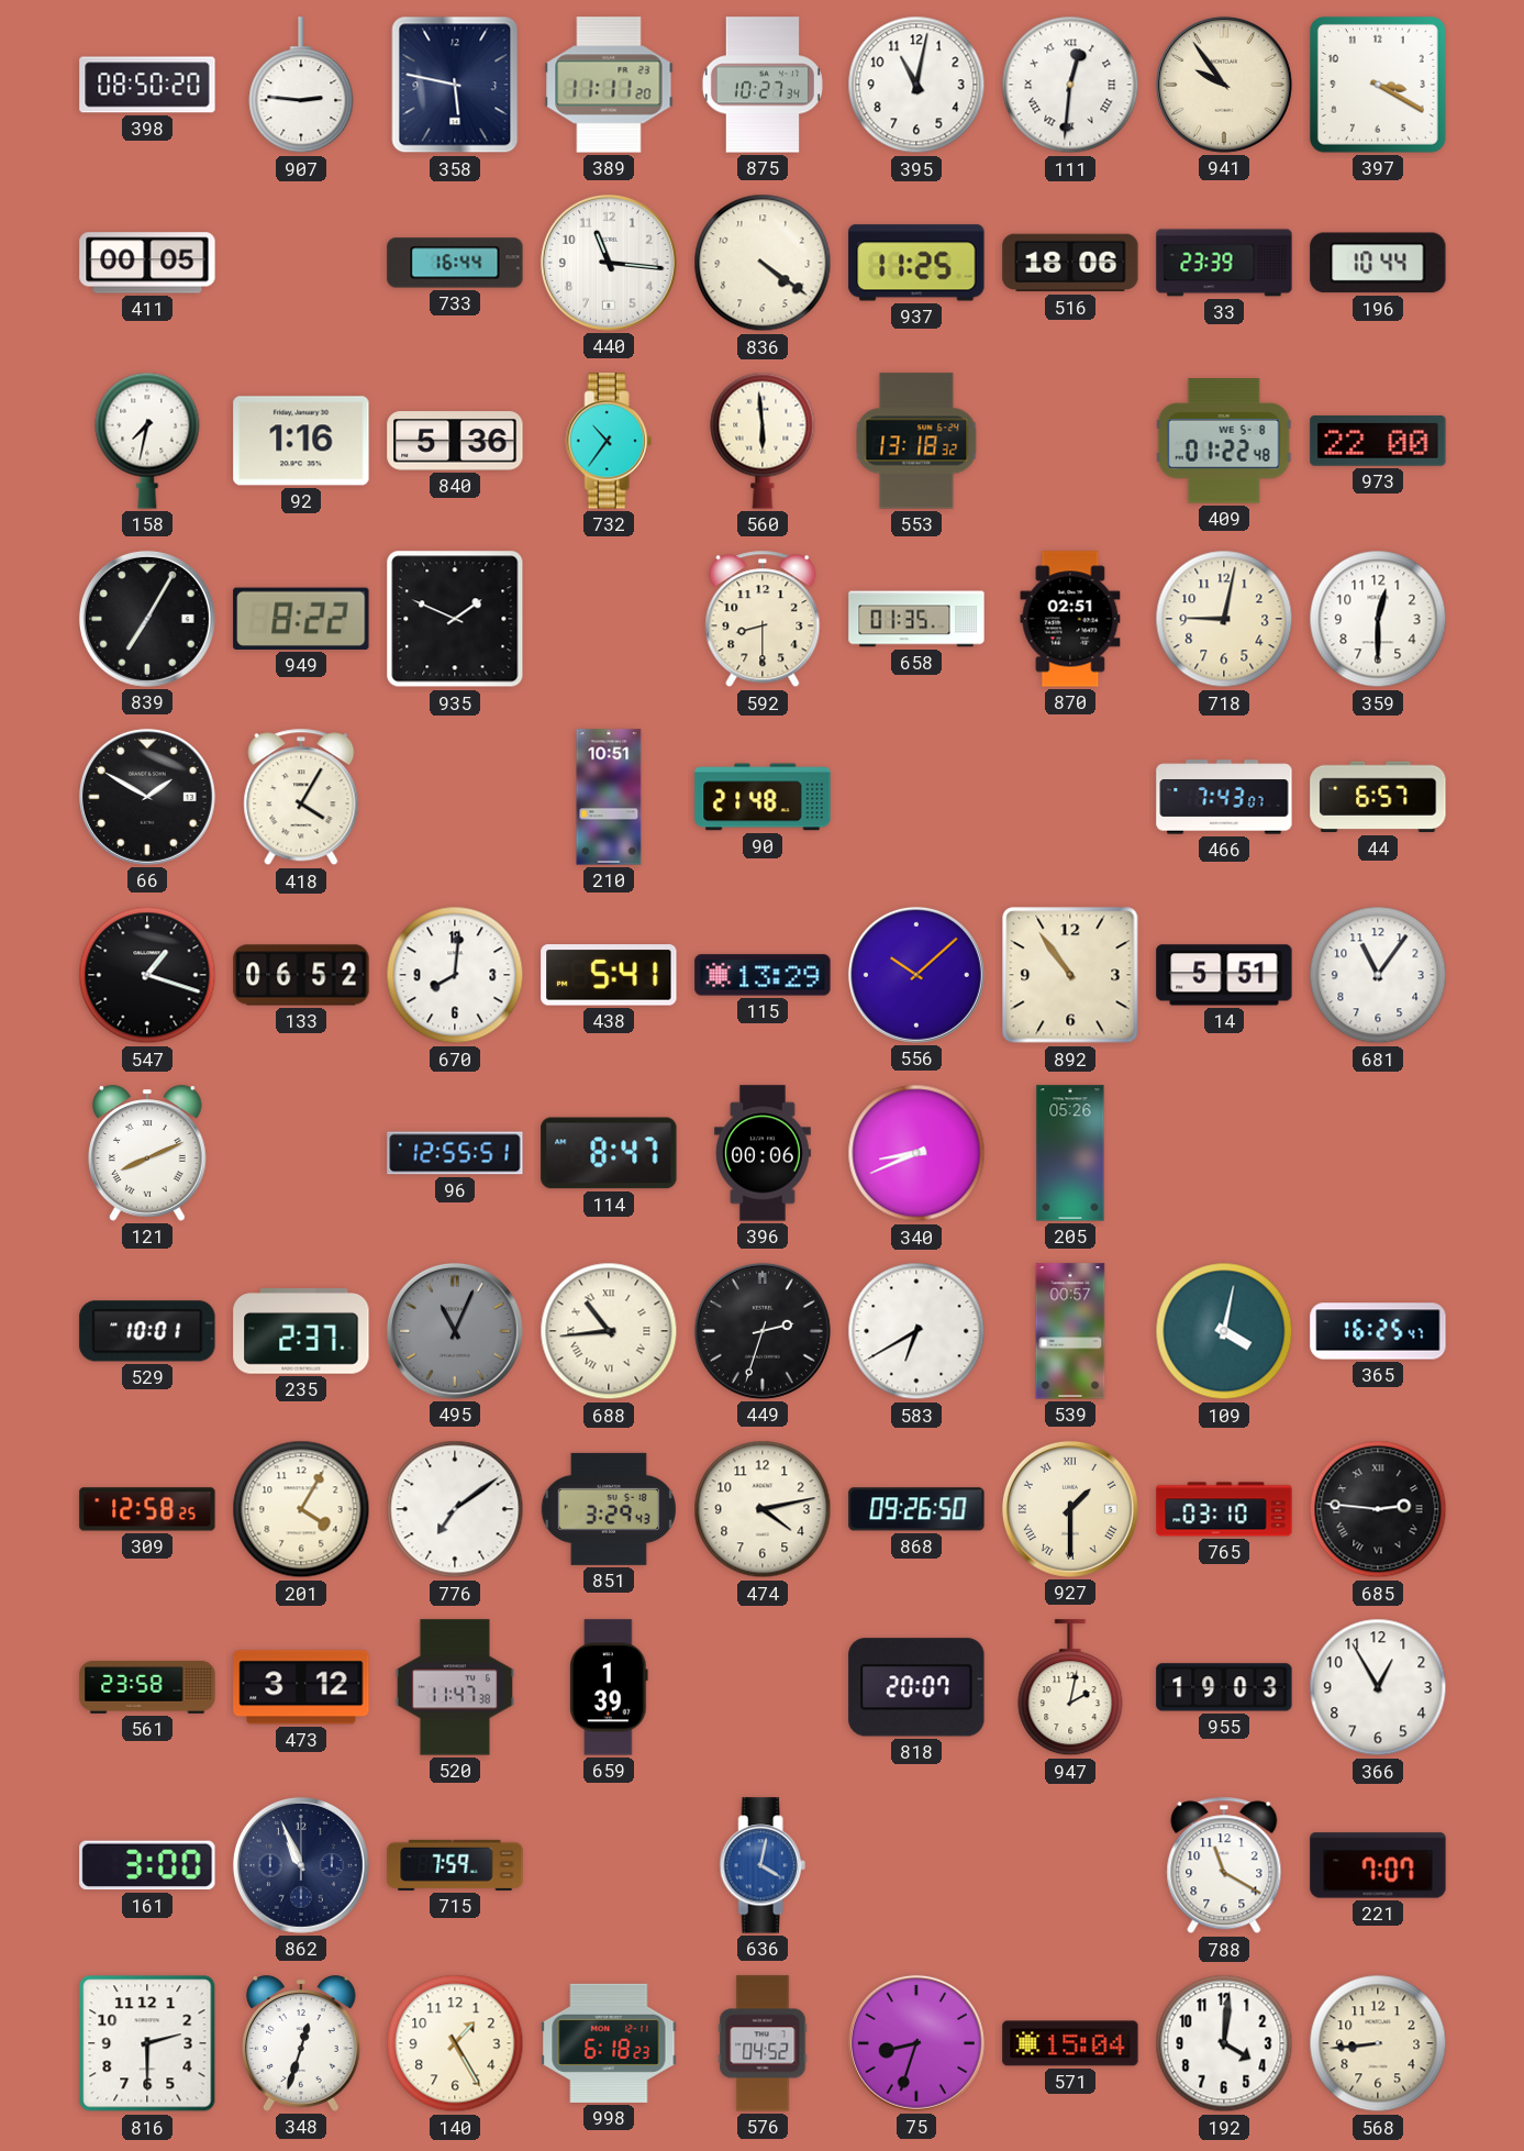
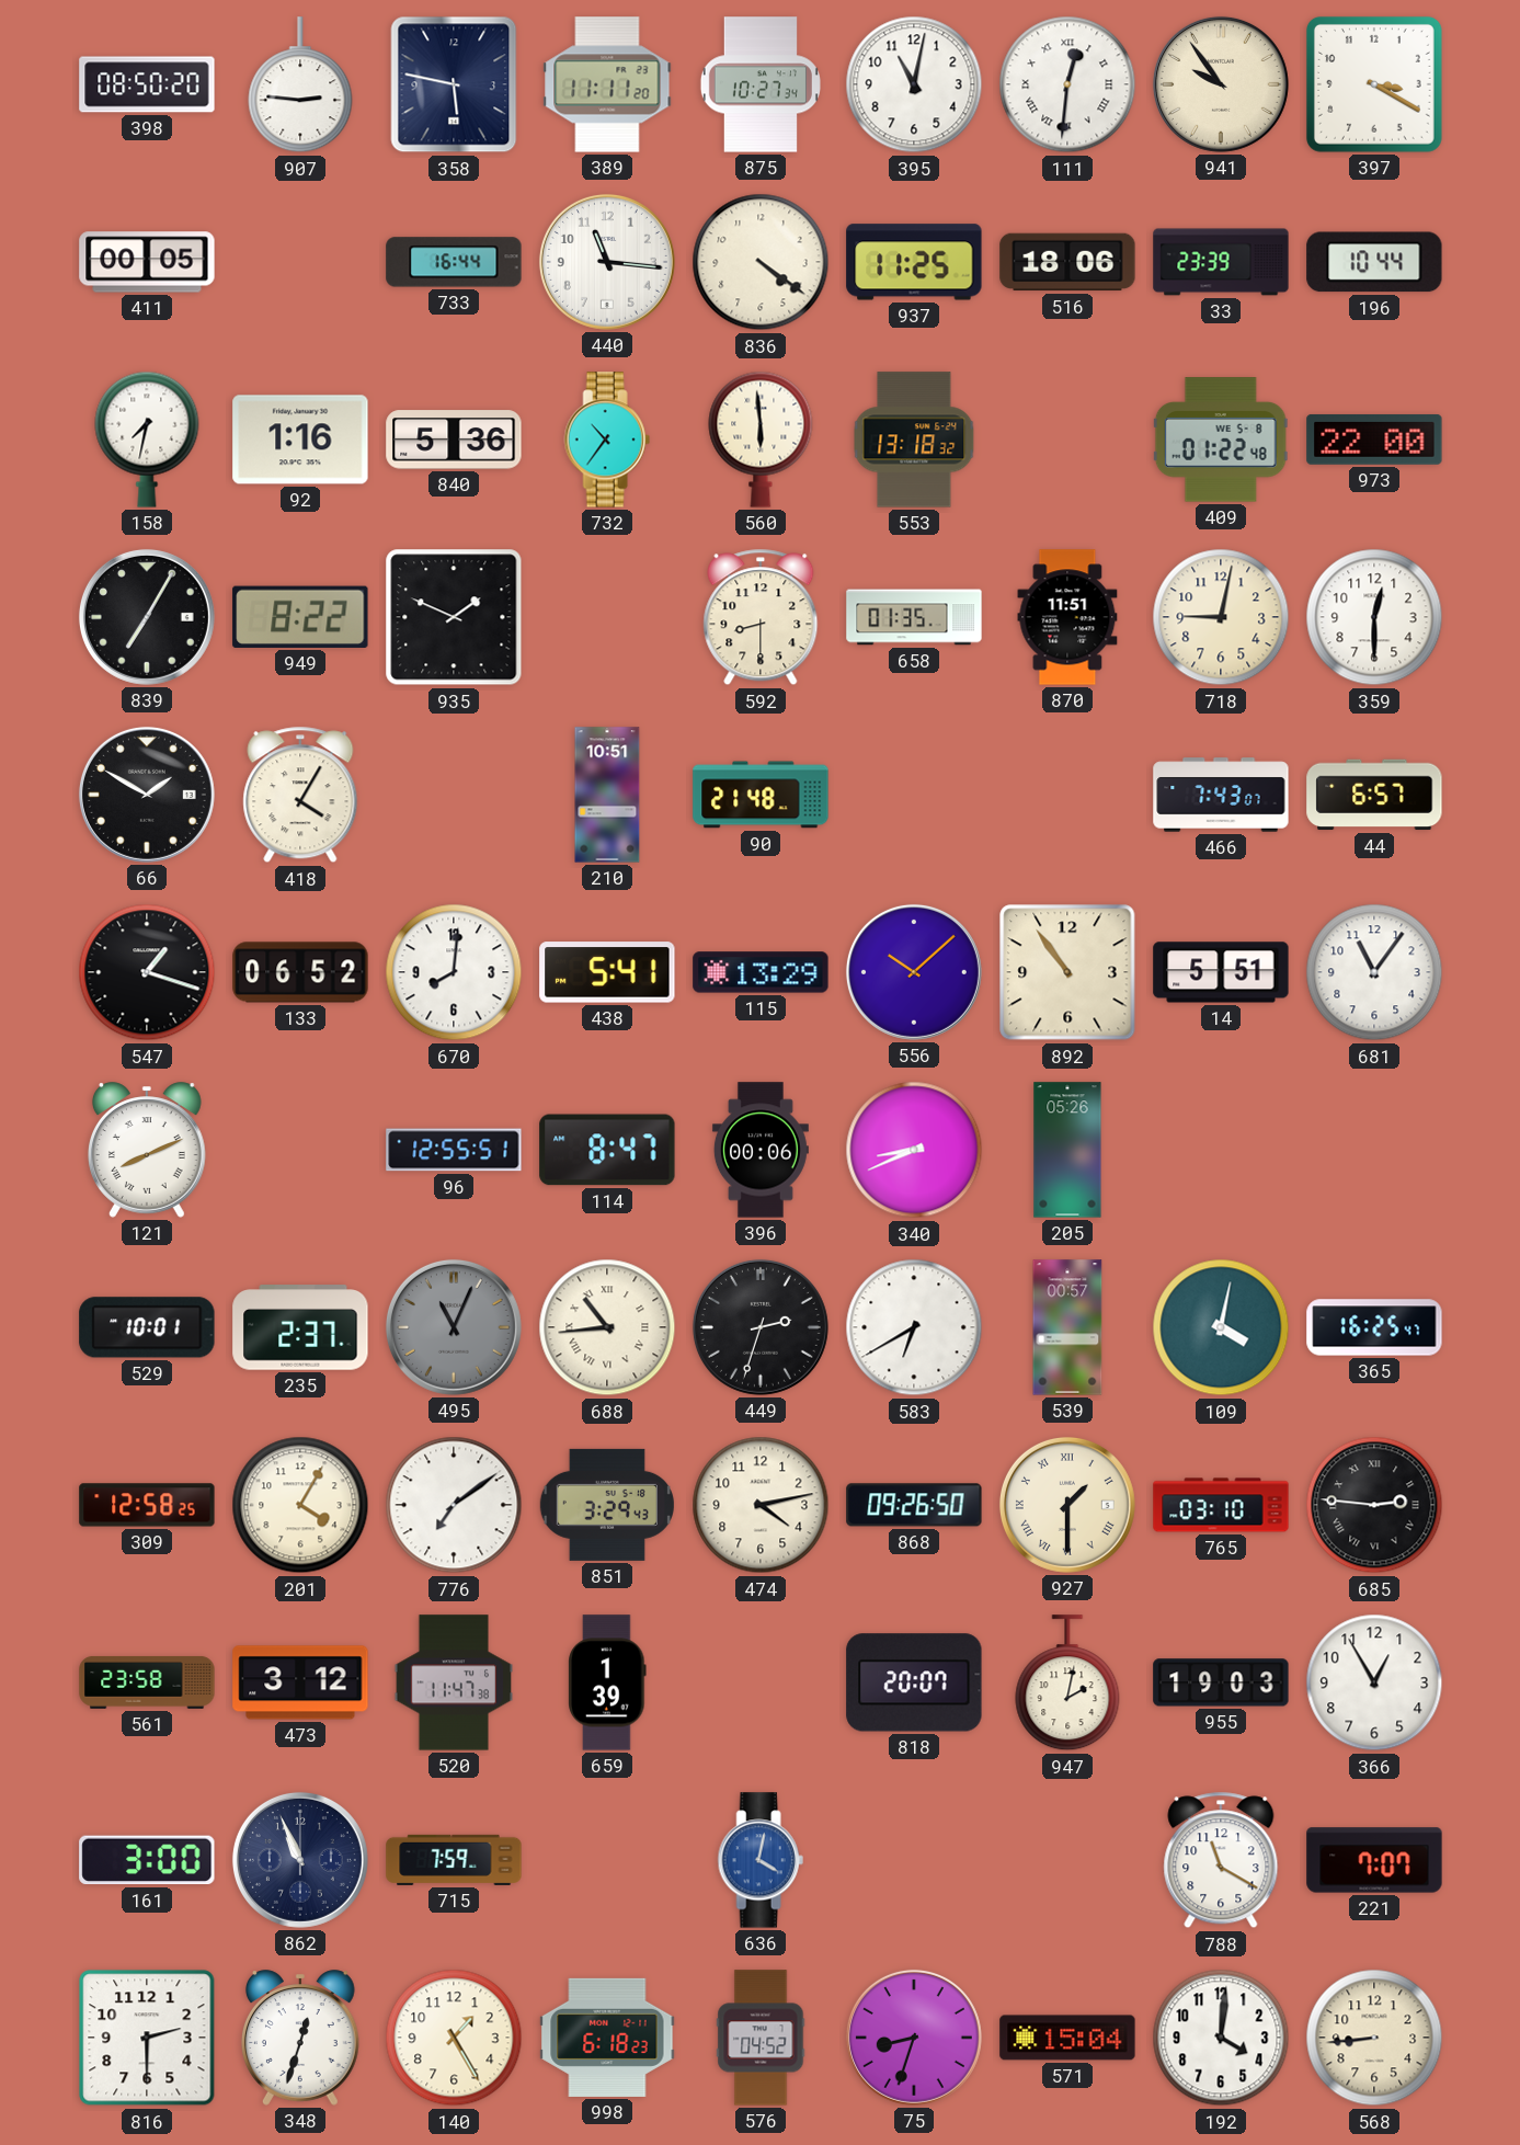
870: 02:51 -> 11:51
